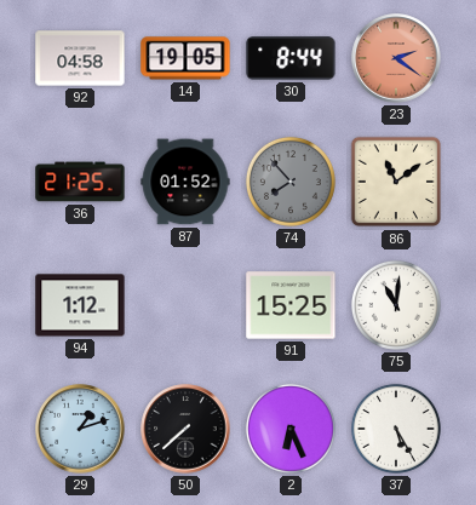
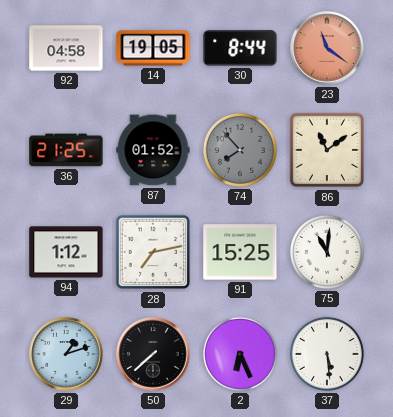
23: 2:21 -> 11:21
28: none -> 7:13
37: 5:25 -> 5:29
